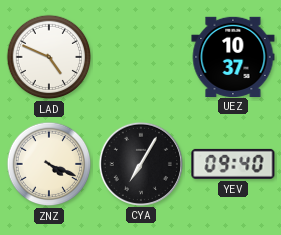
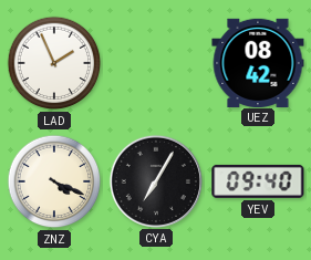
LAD: 4:49 -> 1:56
UEZ: 10:37 -> 08:42
